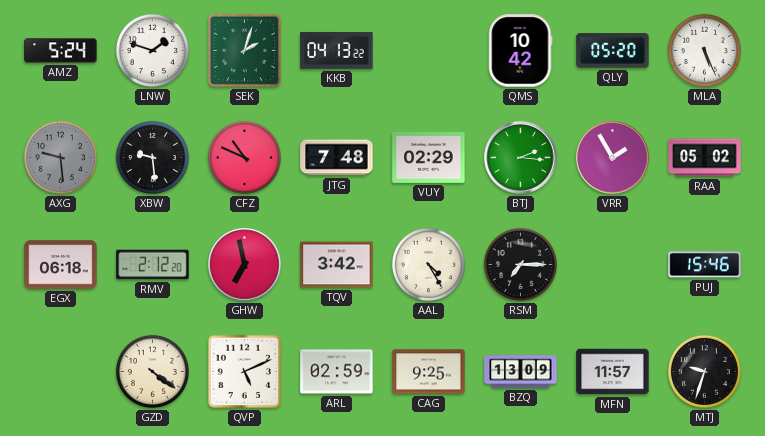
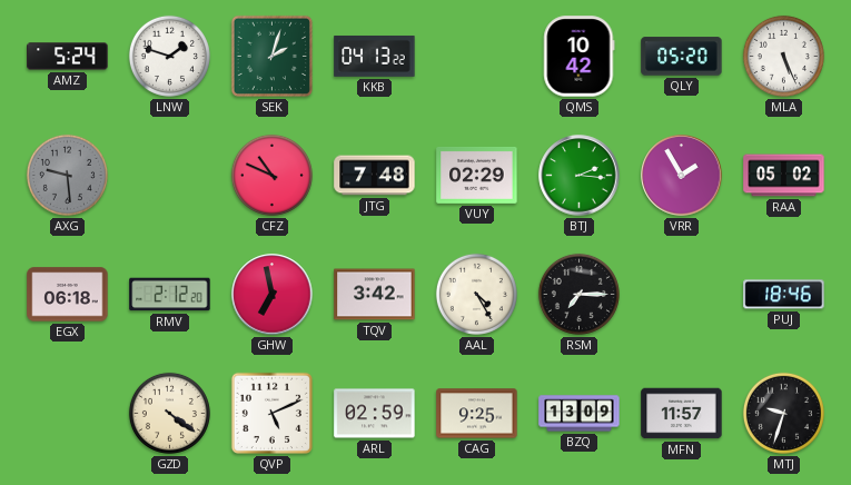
XBW: 9:29 -> none
PUJ: 15:46 -> 18:46
